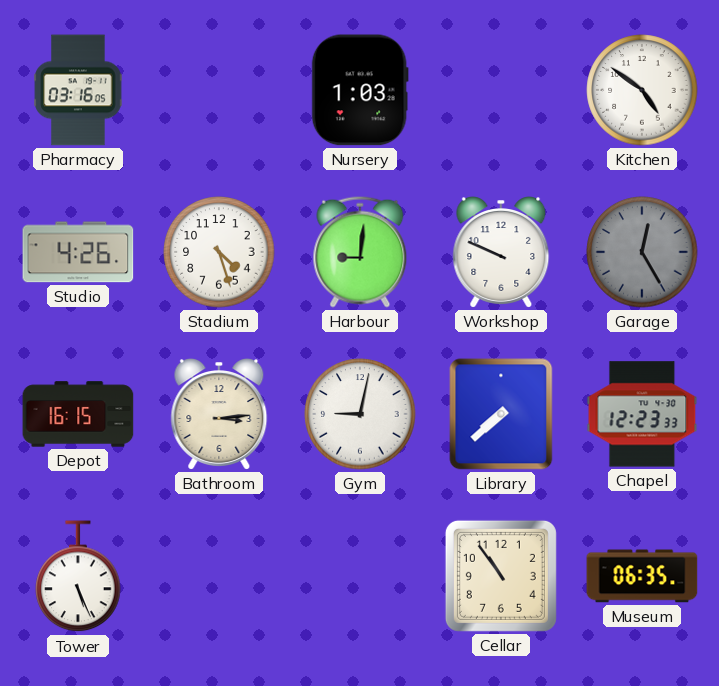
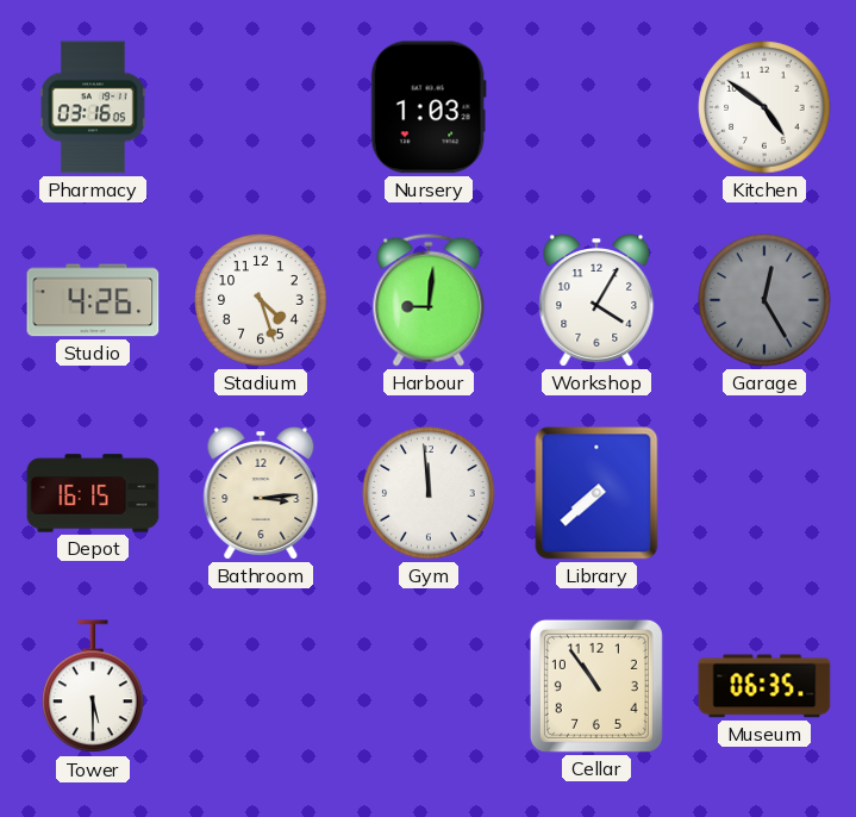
Workshop: 9:49 -> 4:05
Gym: 9:02 -> 11:59
Chapel: 12:23 -> none
Tower: 5:26 -> 5:30
